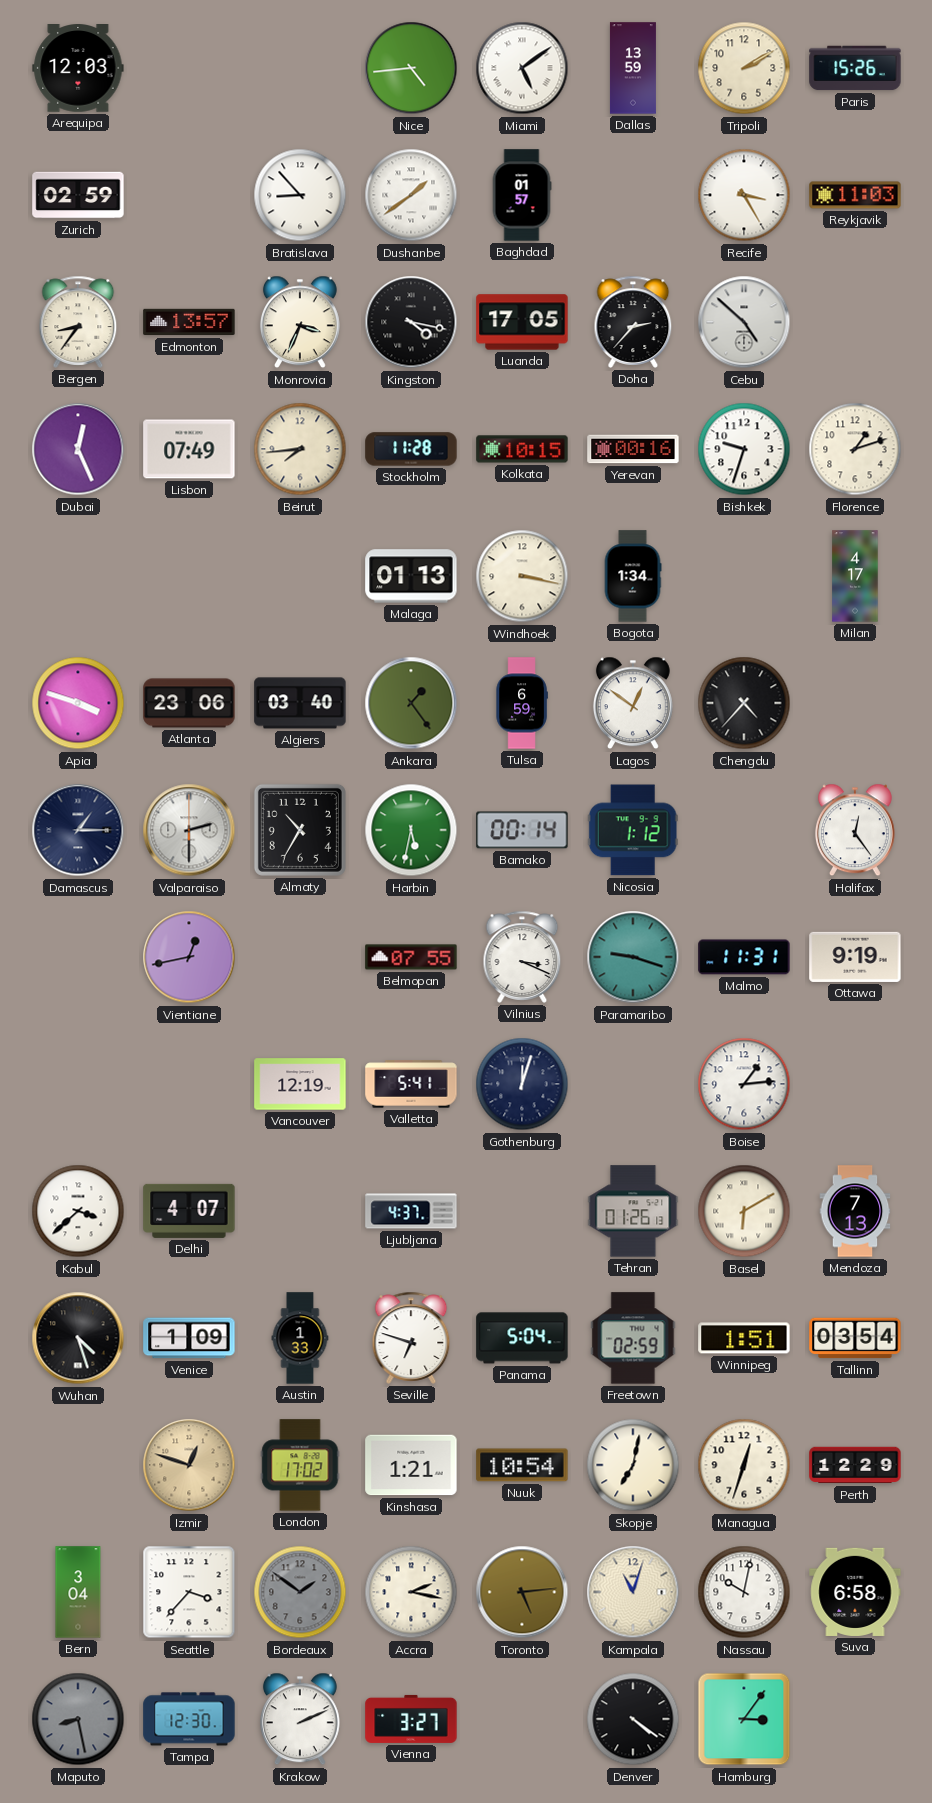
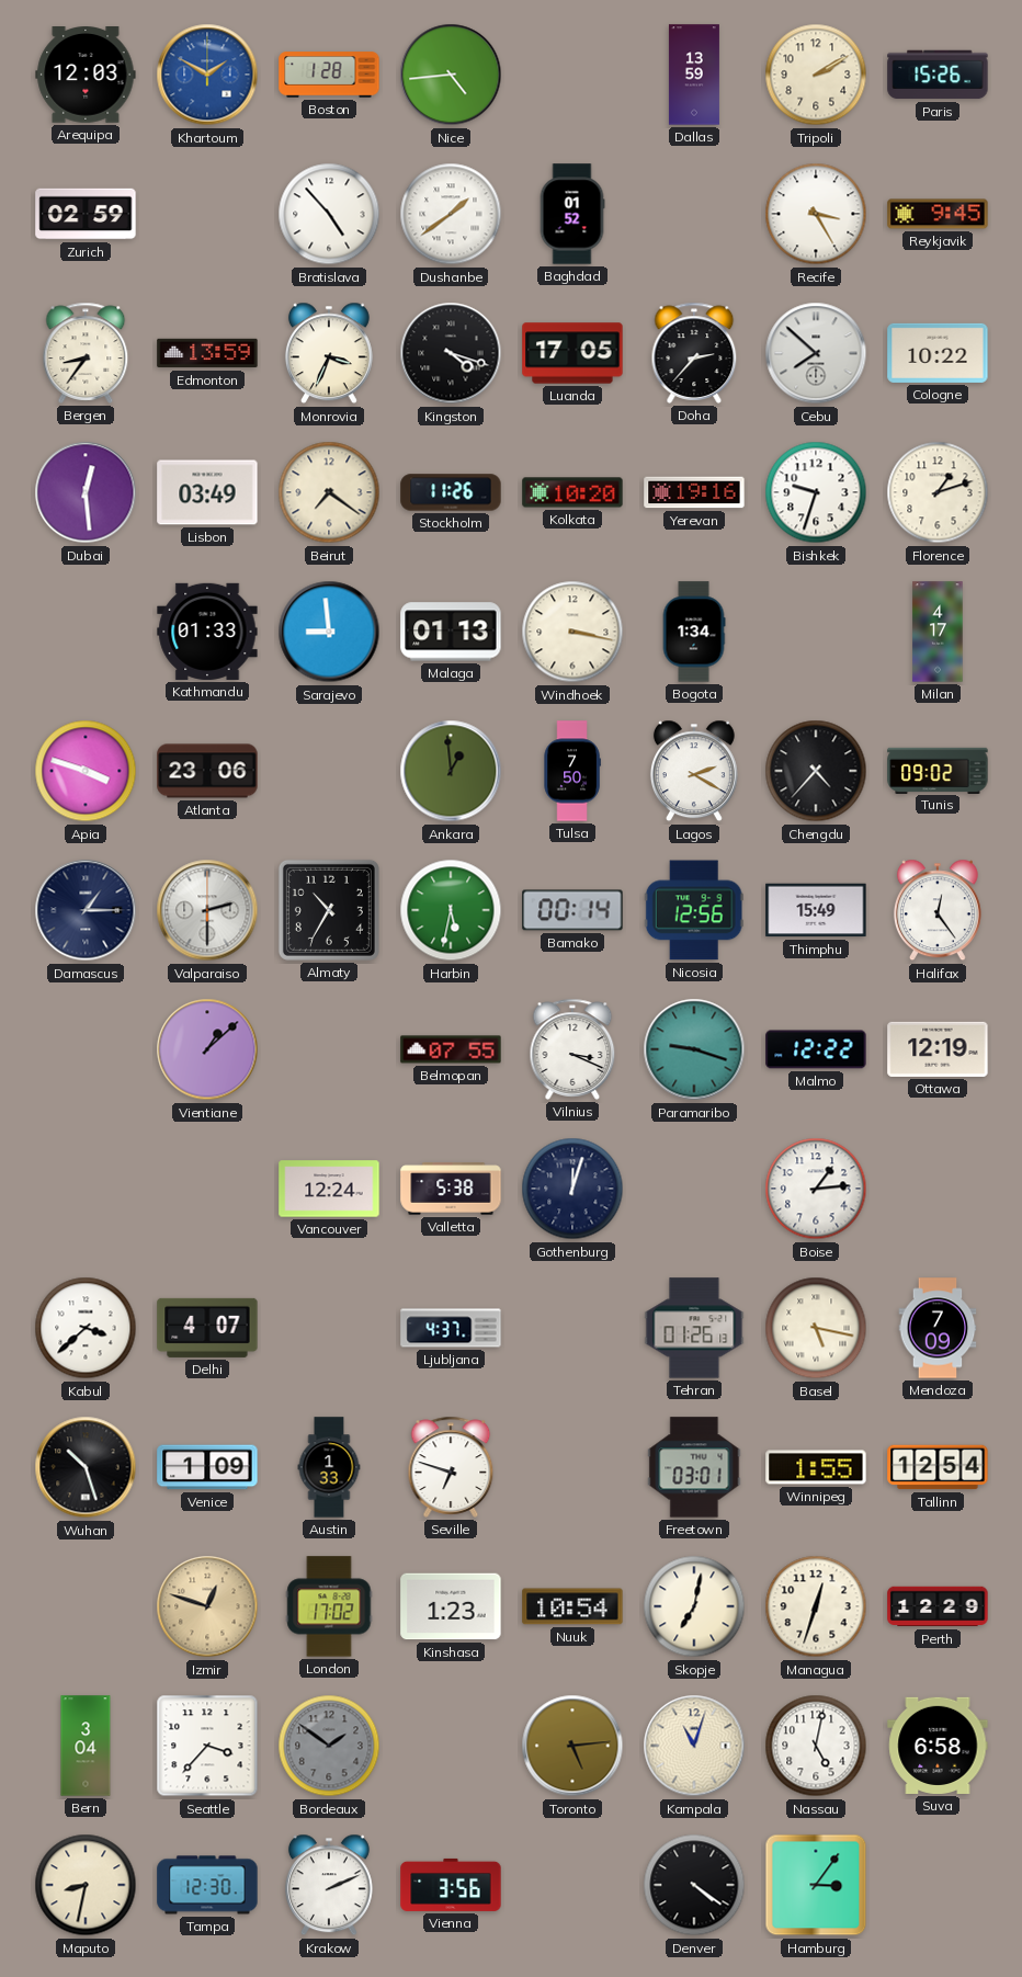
Khartoum: none -> 1:50
Boston: none -> 1:28
Miami: 5:09 -> none
Bratislava: 8:53 -> 4:53
Baghdad: 01:57 -> 01:52
Reykjavik: 11:03 -> 9:45
Edmonton: 13:57 -> 13:59
Kingston: 4:17 -> 4:18
Cebu: 4:52 -> 7:52
Cologne: none -> 10:22
Dubai: 12:26 -> 12:29
Lisbon: 07:49 -> 03:49
Beirut: 7:44 -> 7:21
Stockholm: 11:28 -> 11:26
Kolkata: 10:15 -> 10:20
Yerevan: 00:16 -> 19:16
Kathmandu: none -> 01:33
Sarajevo: none -> 8:59
Algiers: 03:40 -> none
Ankara: 1:24 -> 12:59
Tulsa: 6:59 -> 7:50
Lagos: 12:51 -> 2:20
Tunis: none -> 09:02
Nicosia: 1:12 -> 12:56
Thimphu: none -> 15:49
Vientiane: 12:43 -> 1:08
Malmo: 11:31 -> 12:22
Ottawa: 9:19 -> 12:19
Vancouver: 12:19 -> 12:24
Valletta: 5:41 -> 5:38
Basel: 6:10 -> 5:17
Mendoza: 7:13 -> 7:09
Wuhan: 4:27 -> 10:27
Panama: 5:04 -> none
Freetown: 02:59 -> 03:01
Winnipeg: 1:51 -> 1:55
Tallinn: 03:54 -> 12:54
Kinshasa: 1:21 -> 1:23
Accra: 2:17 -> none
Nassau: 10:02 -> 5:02
Maputo: 8:28 -> 8:32
Maputo dial: grey -> cream
Vienna: 3:27 -> 3:56
